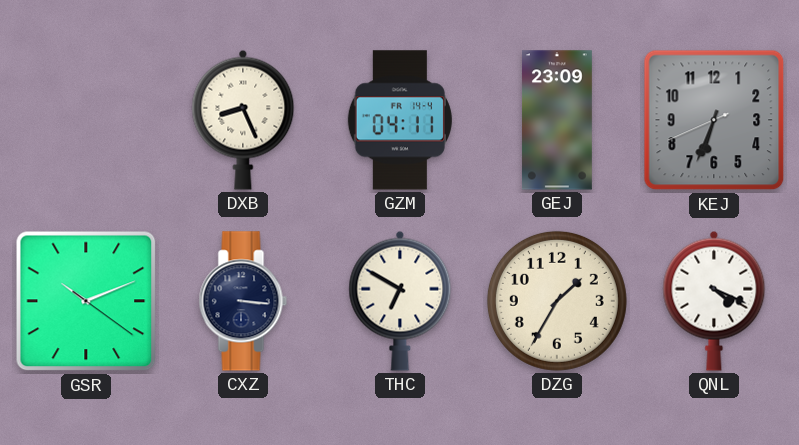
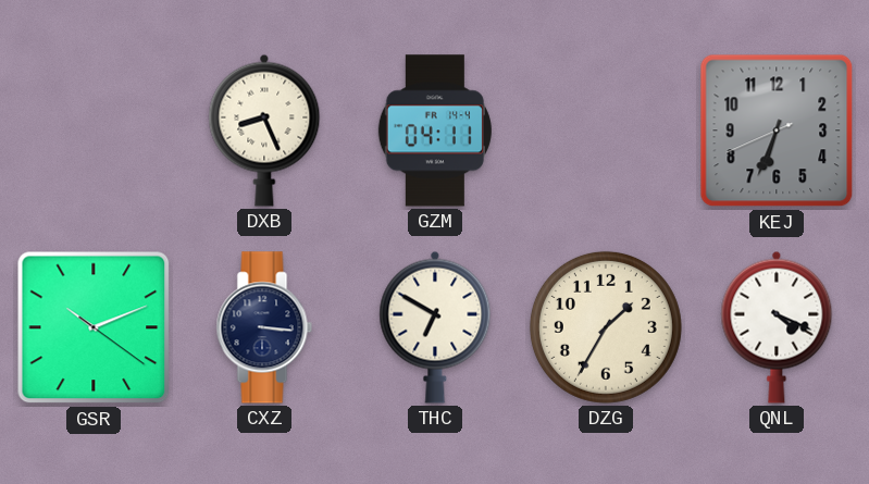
GEJ: 23:09 -> none
